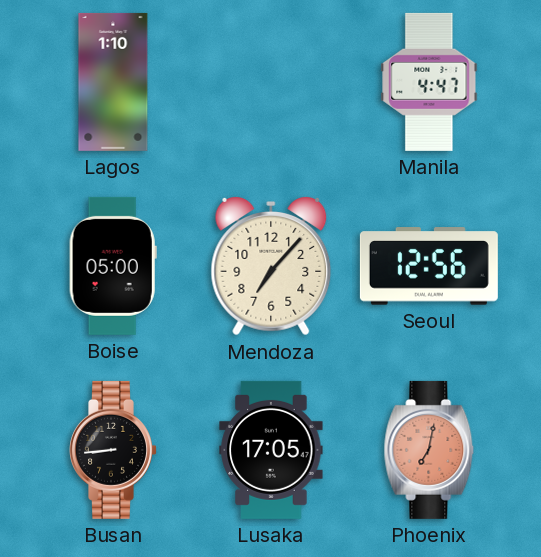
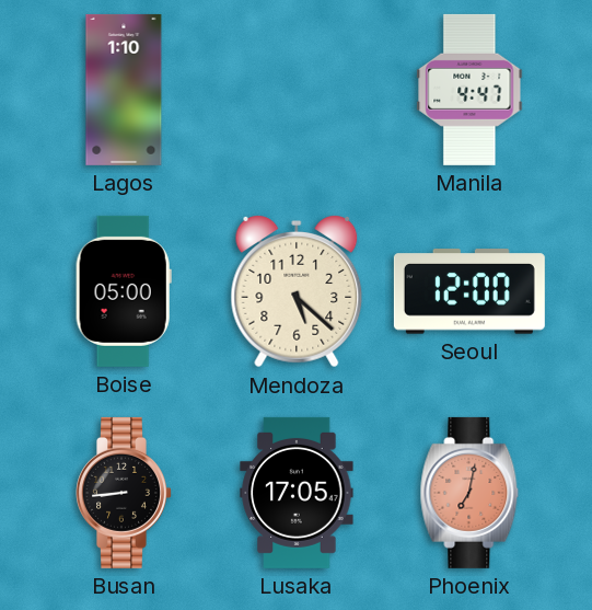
Mendoza: 7:07 -> 5:22
Seoul: 12:56 -> 12:00
